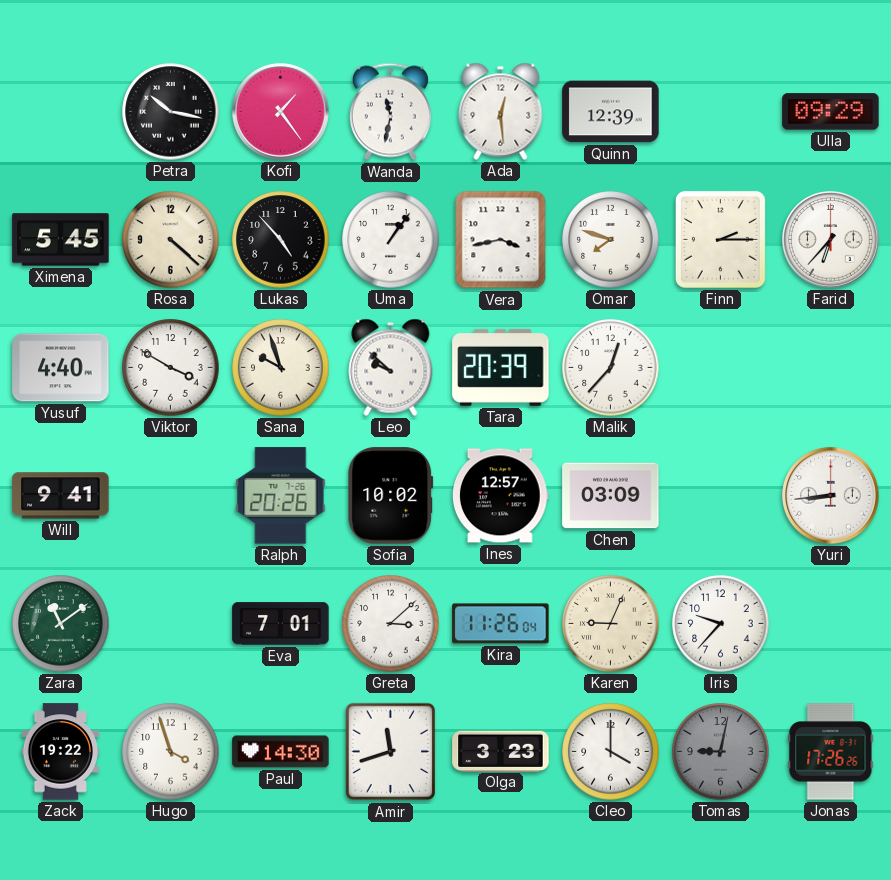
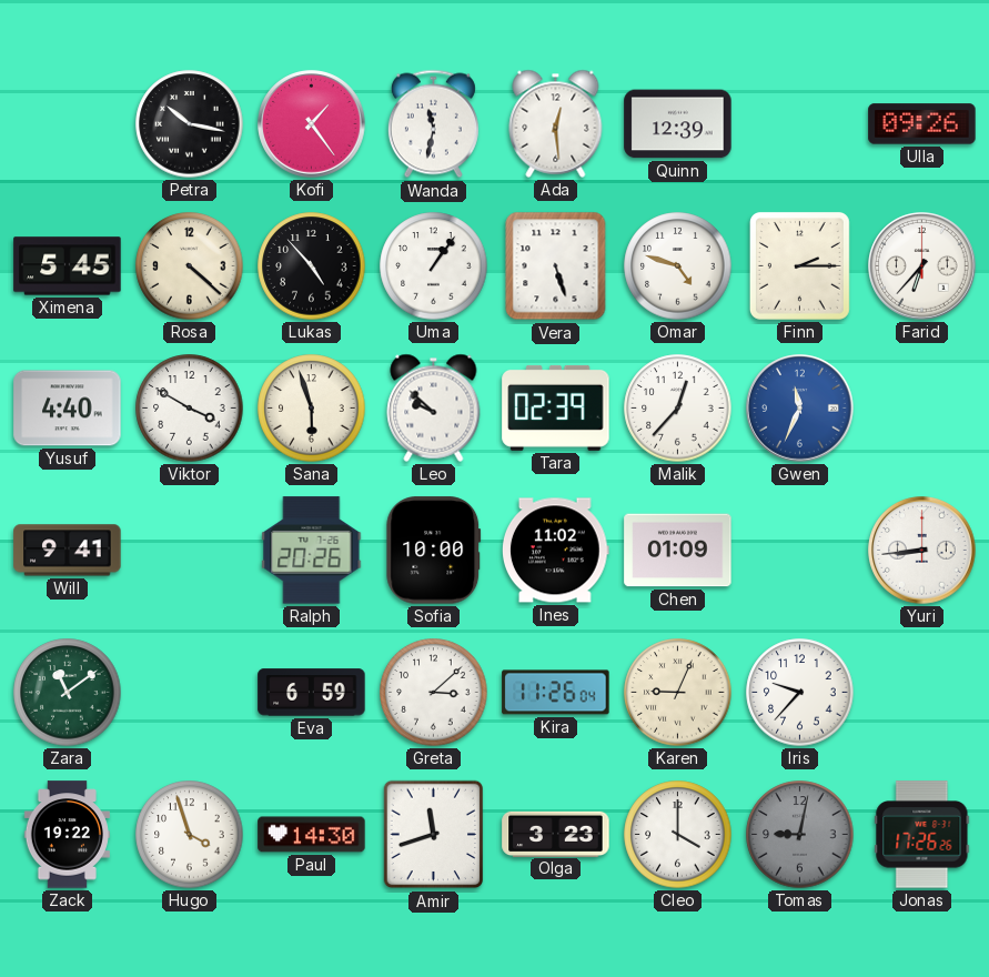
Ulla: 09:29 -> 09:26
Vera: 3:43 -> 5:27
Omar: 7:48 -> 4:48
Sana: 9:57 -> 5:57
Tara: 20:39 -> 02:39
Gwen: none -> 11:34
Sofia: 10:02 -> 10:00
Ines: 12:57 -> 11:02
Chen: 03:09 -> 01:09
Eva: 7:01 -> 6:59
